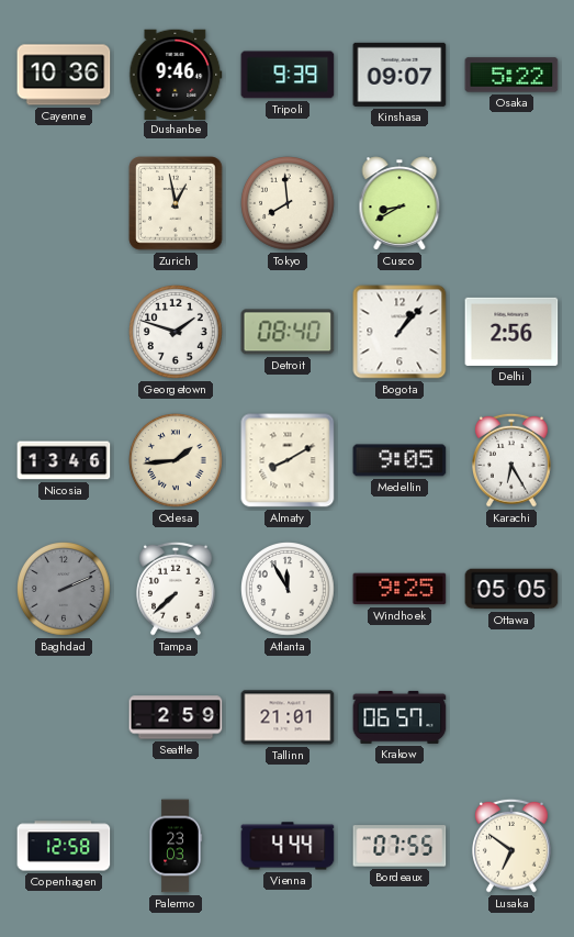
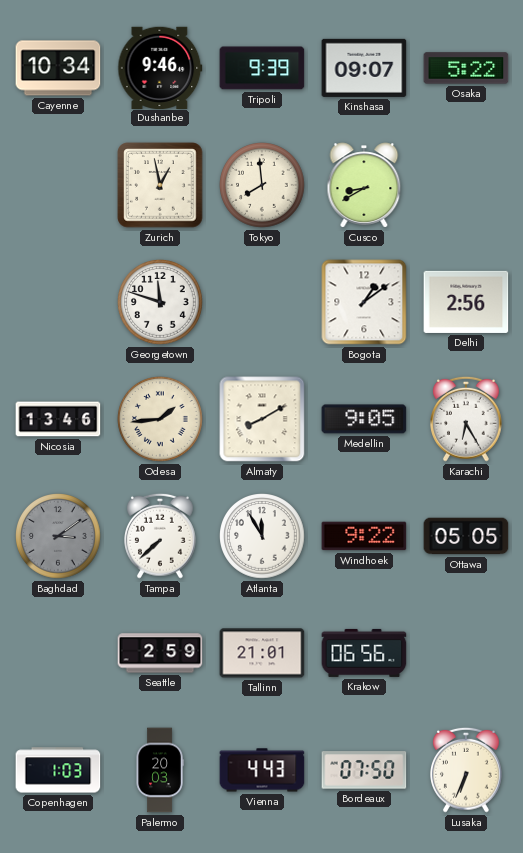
Cayenne: 10:36 -> 10:34
Georgetown: 1:48 -> 11:48
Detroit: 08:40 -> none
Bogota: 1:07 -> 1:09
Baghdad: 2:11 -> 3:09
Windhoek: 9:25 -> 9:22
Krakow: 06:57 -> 06:56
Copenhagen: 12:58 -> 1:03
Palermo: 23:03 -> 20:03
Vienna: 4:44 -> 4:43
Bordeaux: 07:55 -> 07:50
Lusaka: 6:51 -> 6:34
